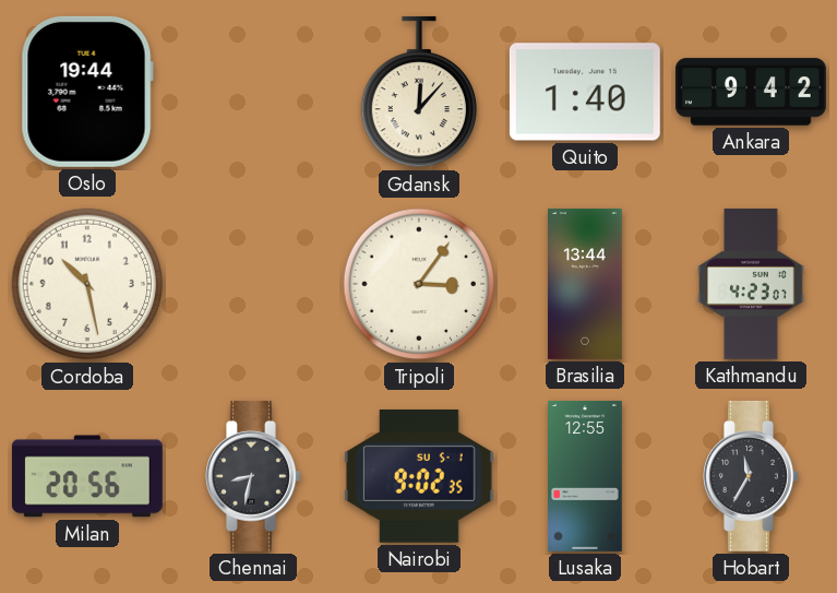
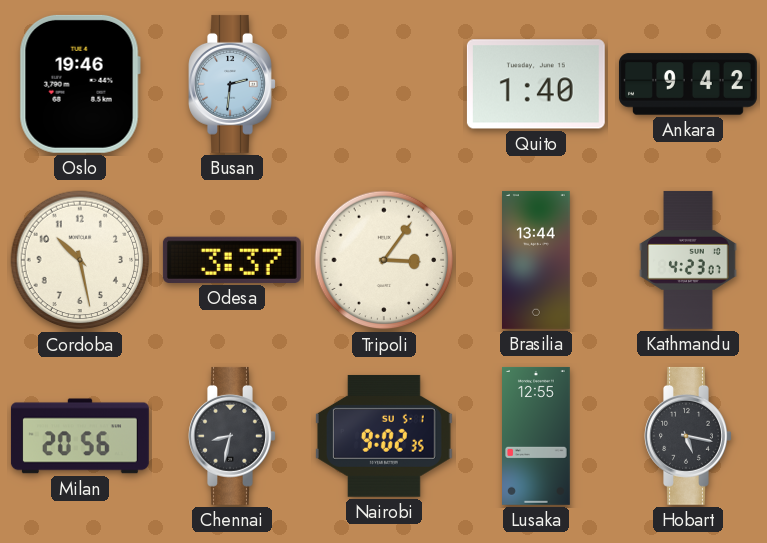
Oslo: 19:44 -> 19:46
Busan: none -> 2:31
Gdansk: 12:07 -> none
Odesa: none -> 3:37
Hobart: 11:35 -> 5:17
